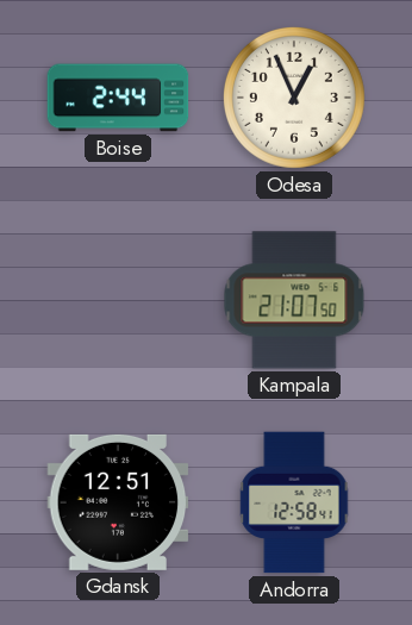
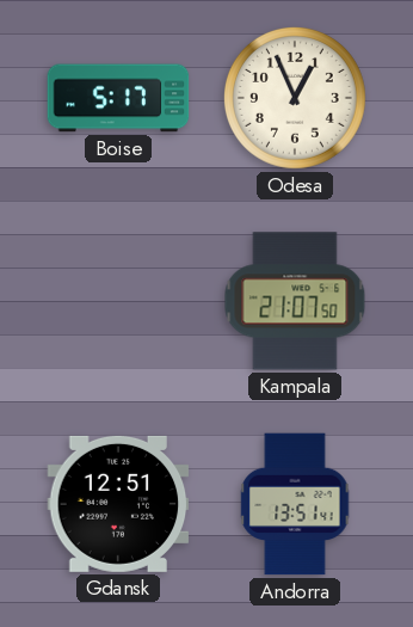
Boise: 2:44 -> 5:17
Andorra: 12:58 -> 13:51
